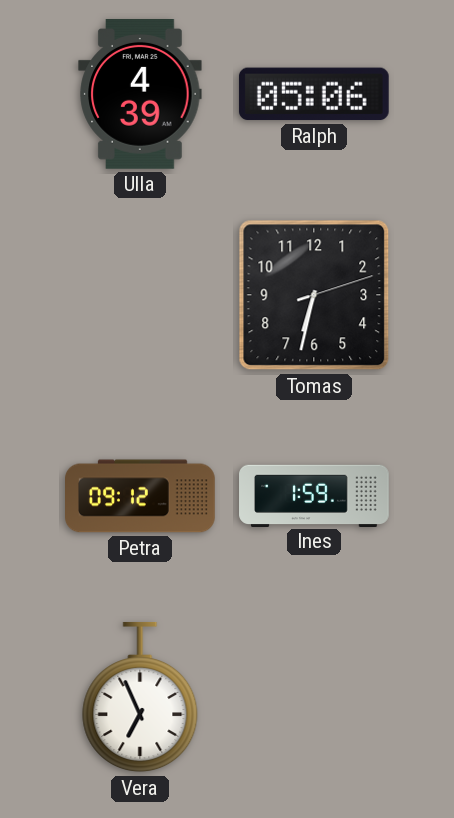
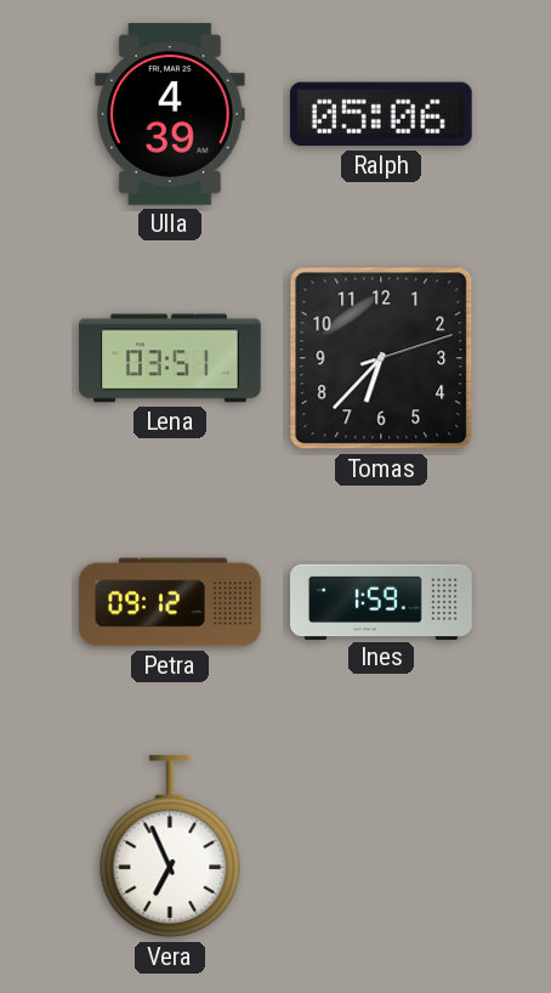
Lena: none -> 03:51
Tomas: 6:32 -> 6:37
